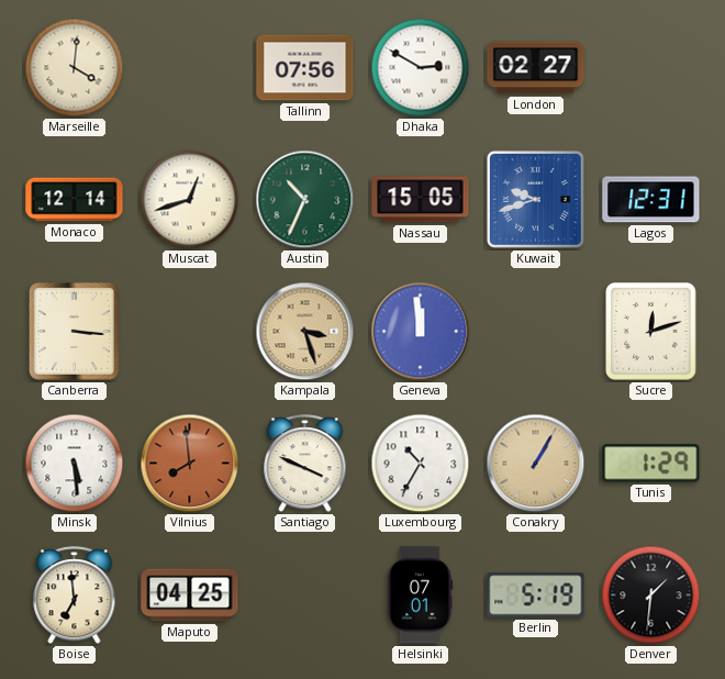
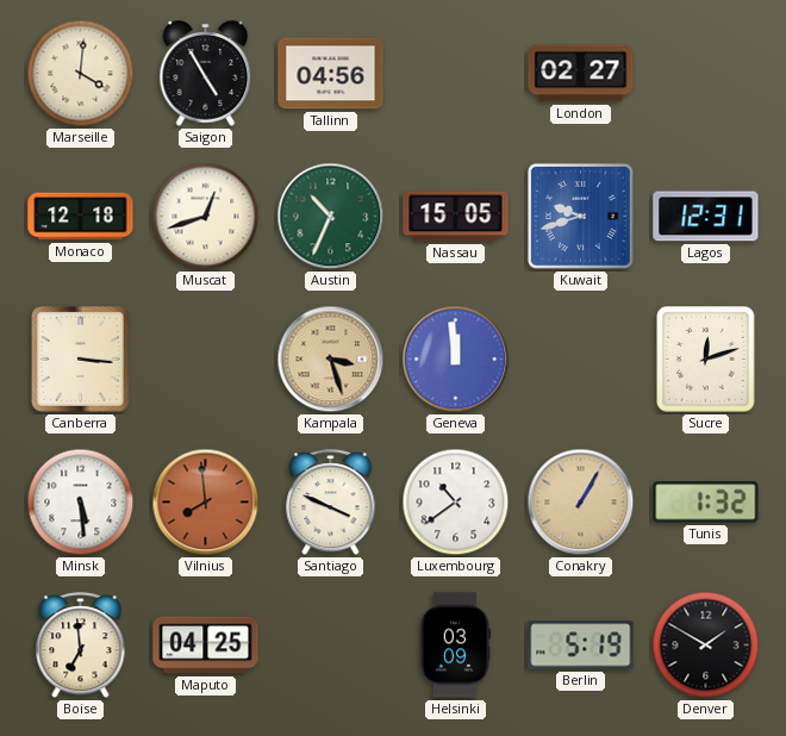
Saigon: none -> 4:55
Tallinn: 07:56 -> 04:56
Dhaka: 2:50 -> none
Monaco: 12:14 -> 12:18
Luxembourg: 10:35 -> 10:39
Tunis: 1:29 -> 1:32
Helsinki: 07:01 -> 03:09
Denver: 1:31 -> 1:50
